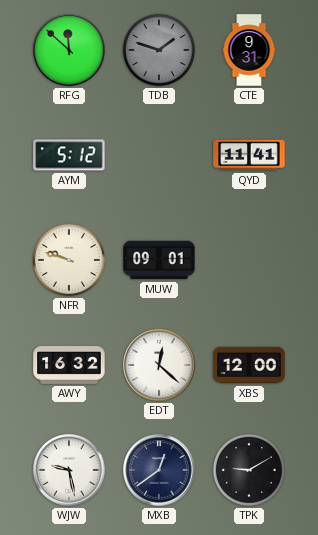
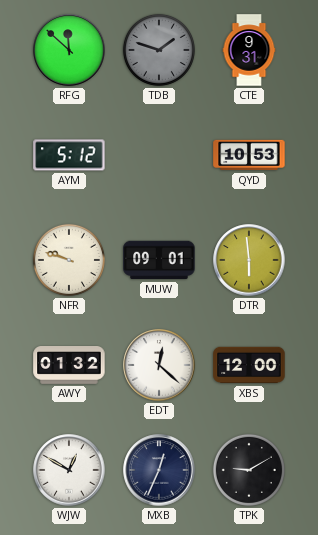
QYD: 11:41 -> 10:53
DTR: none -> 5:59
AWY: 16:32 -> 01:32
WJW: 9:28 -> 12:50
MXB: 12:39 -> 12:34
